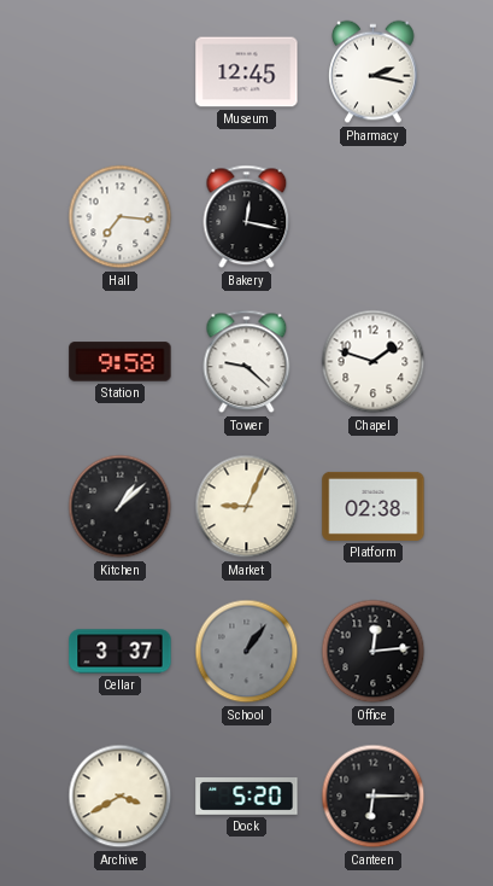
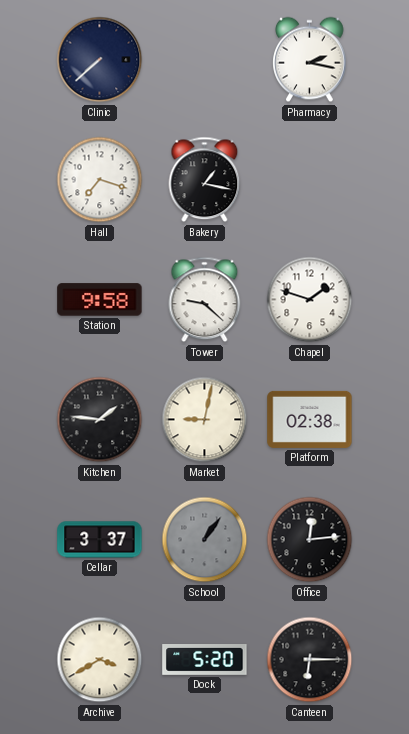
Clinic: none -> 7:38
Museum: 12:45 -> none
Hall: 7:16 -> 7:18
Bakery: 12:17 -> 1:17
Kitchen: 1:08 -> 1:46
Market: 9:04 -> 9:02
